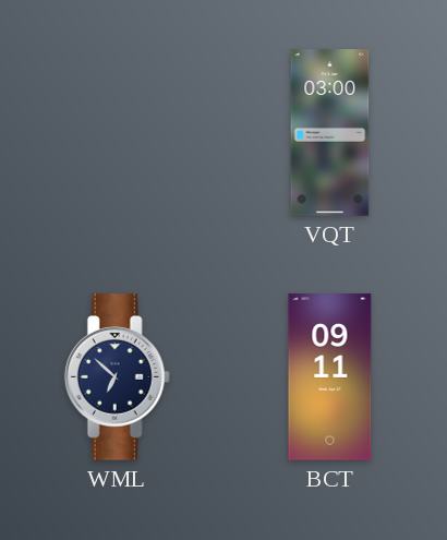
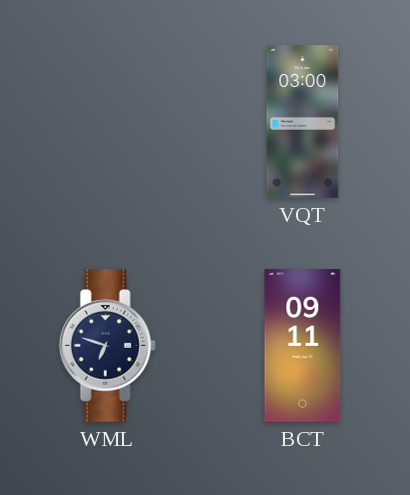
WML: 6:52 -> 6:48
